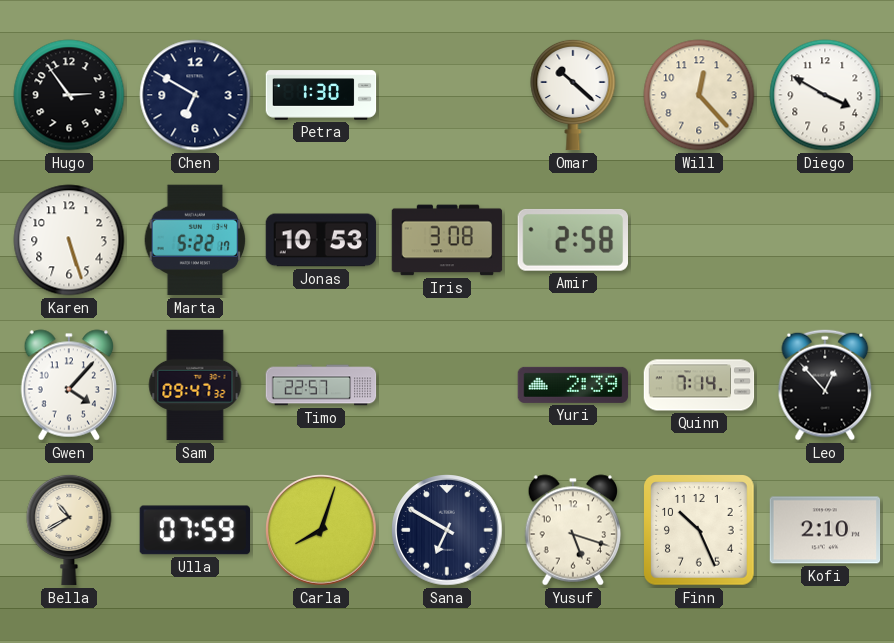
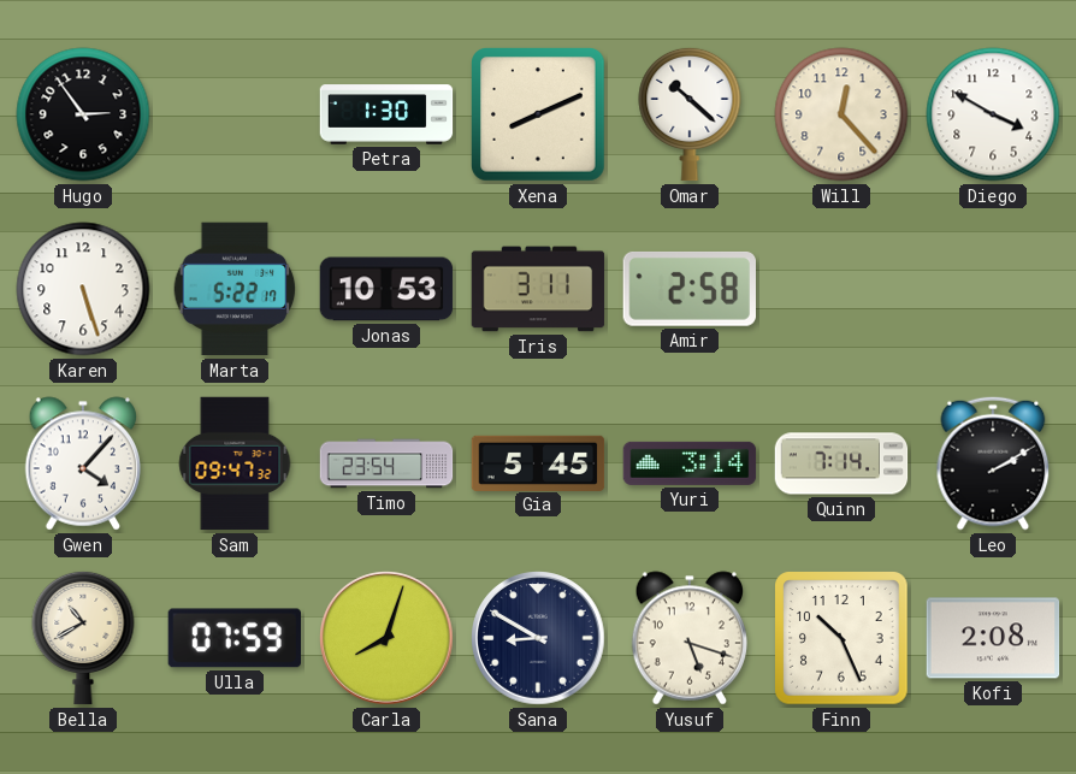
Chen: 6:50 -> none
Xena: none -> 8:11
Iris: 3:08 -> 3:11
Timo: 22:57 -> 23:54
Gia: none -> 5:45
Yuri: 2:39 -> 3:14
Leo: 12:53 -> 2:10
Sana: 6:50 -> 8:50
Kofi: 2:10 -> 2:08
